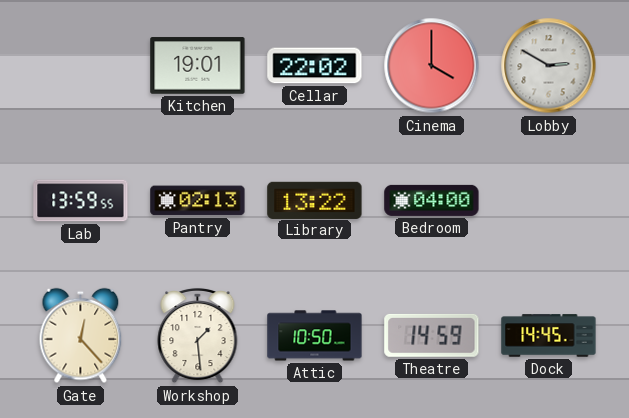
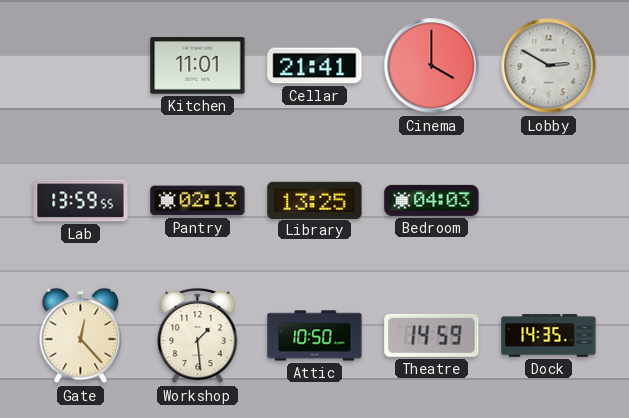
Kitchen: 19:01 -> 11:01
Cellar: 22:02 -> 21:41
Library: 13:22 -> 13:25
Bedroom: 04:00 -> 04:03
Dock: 14:45 -> 14:35
